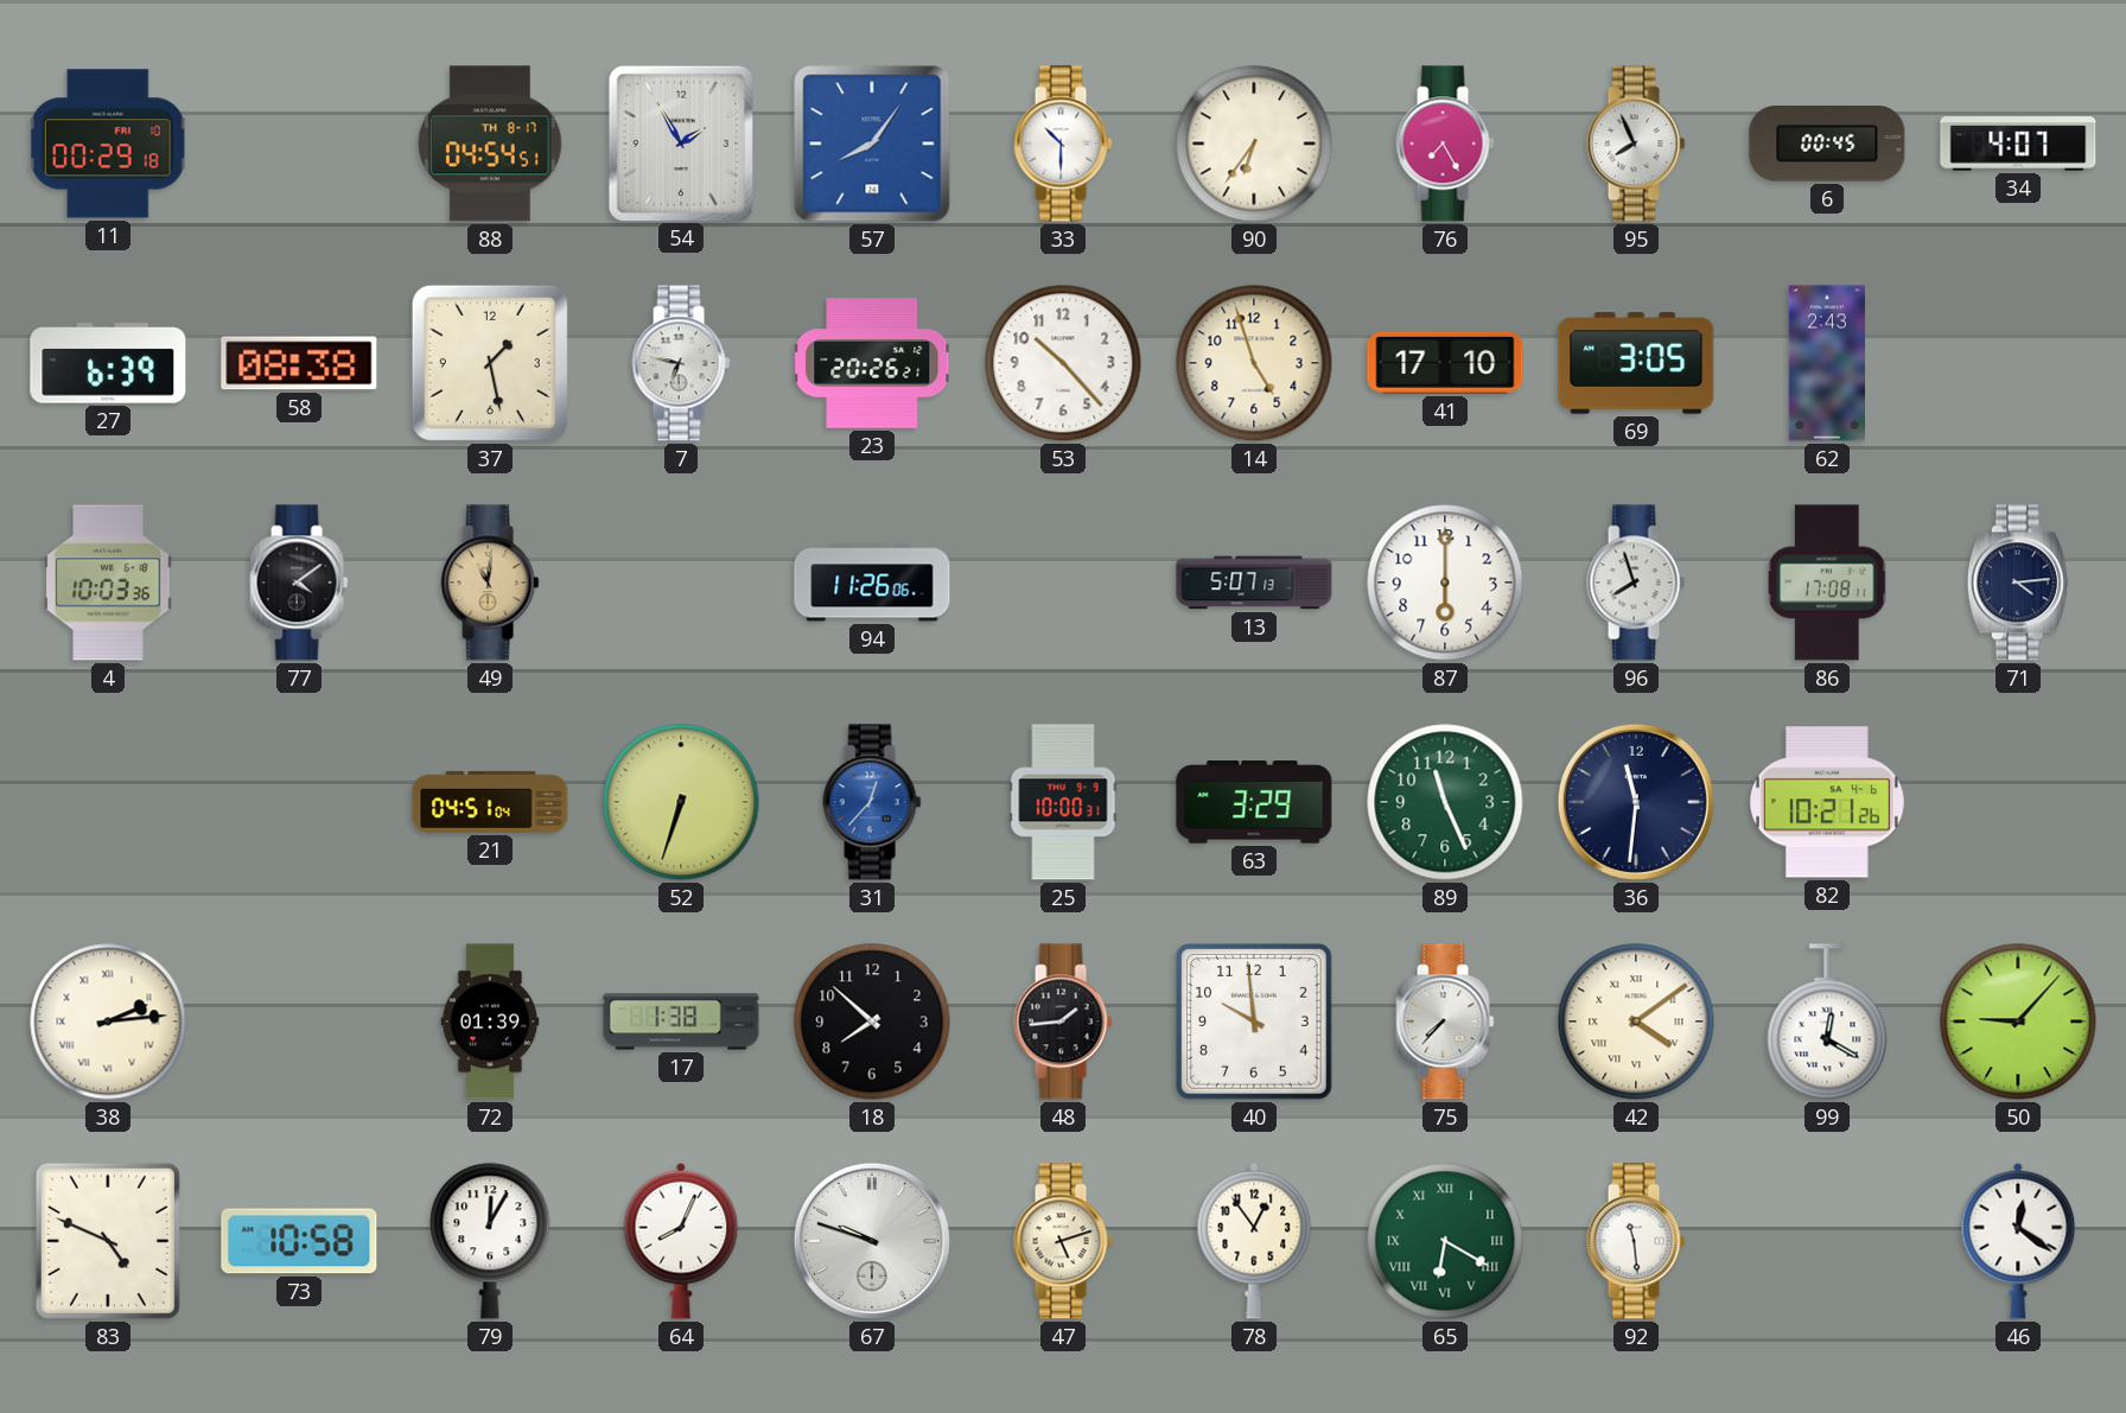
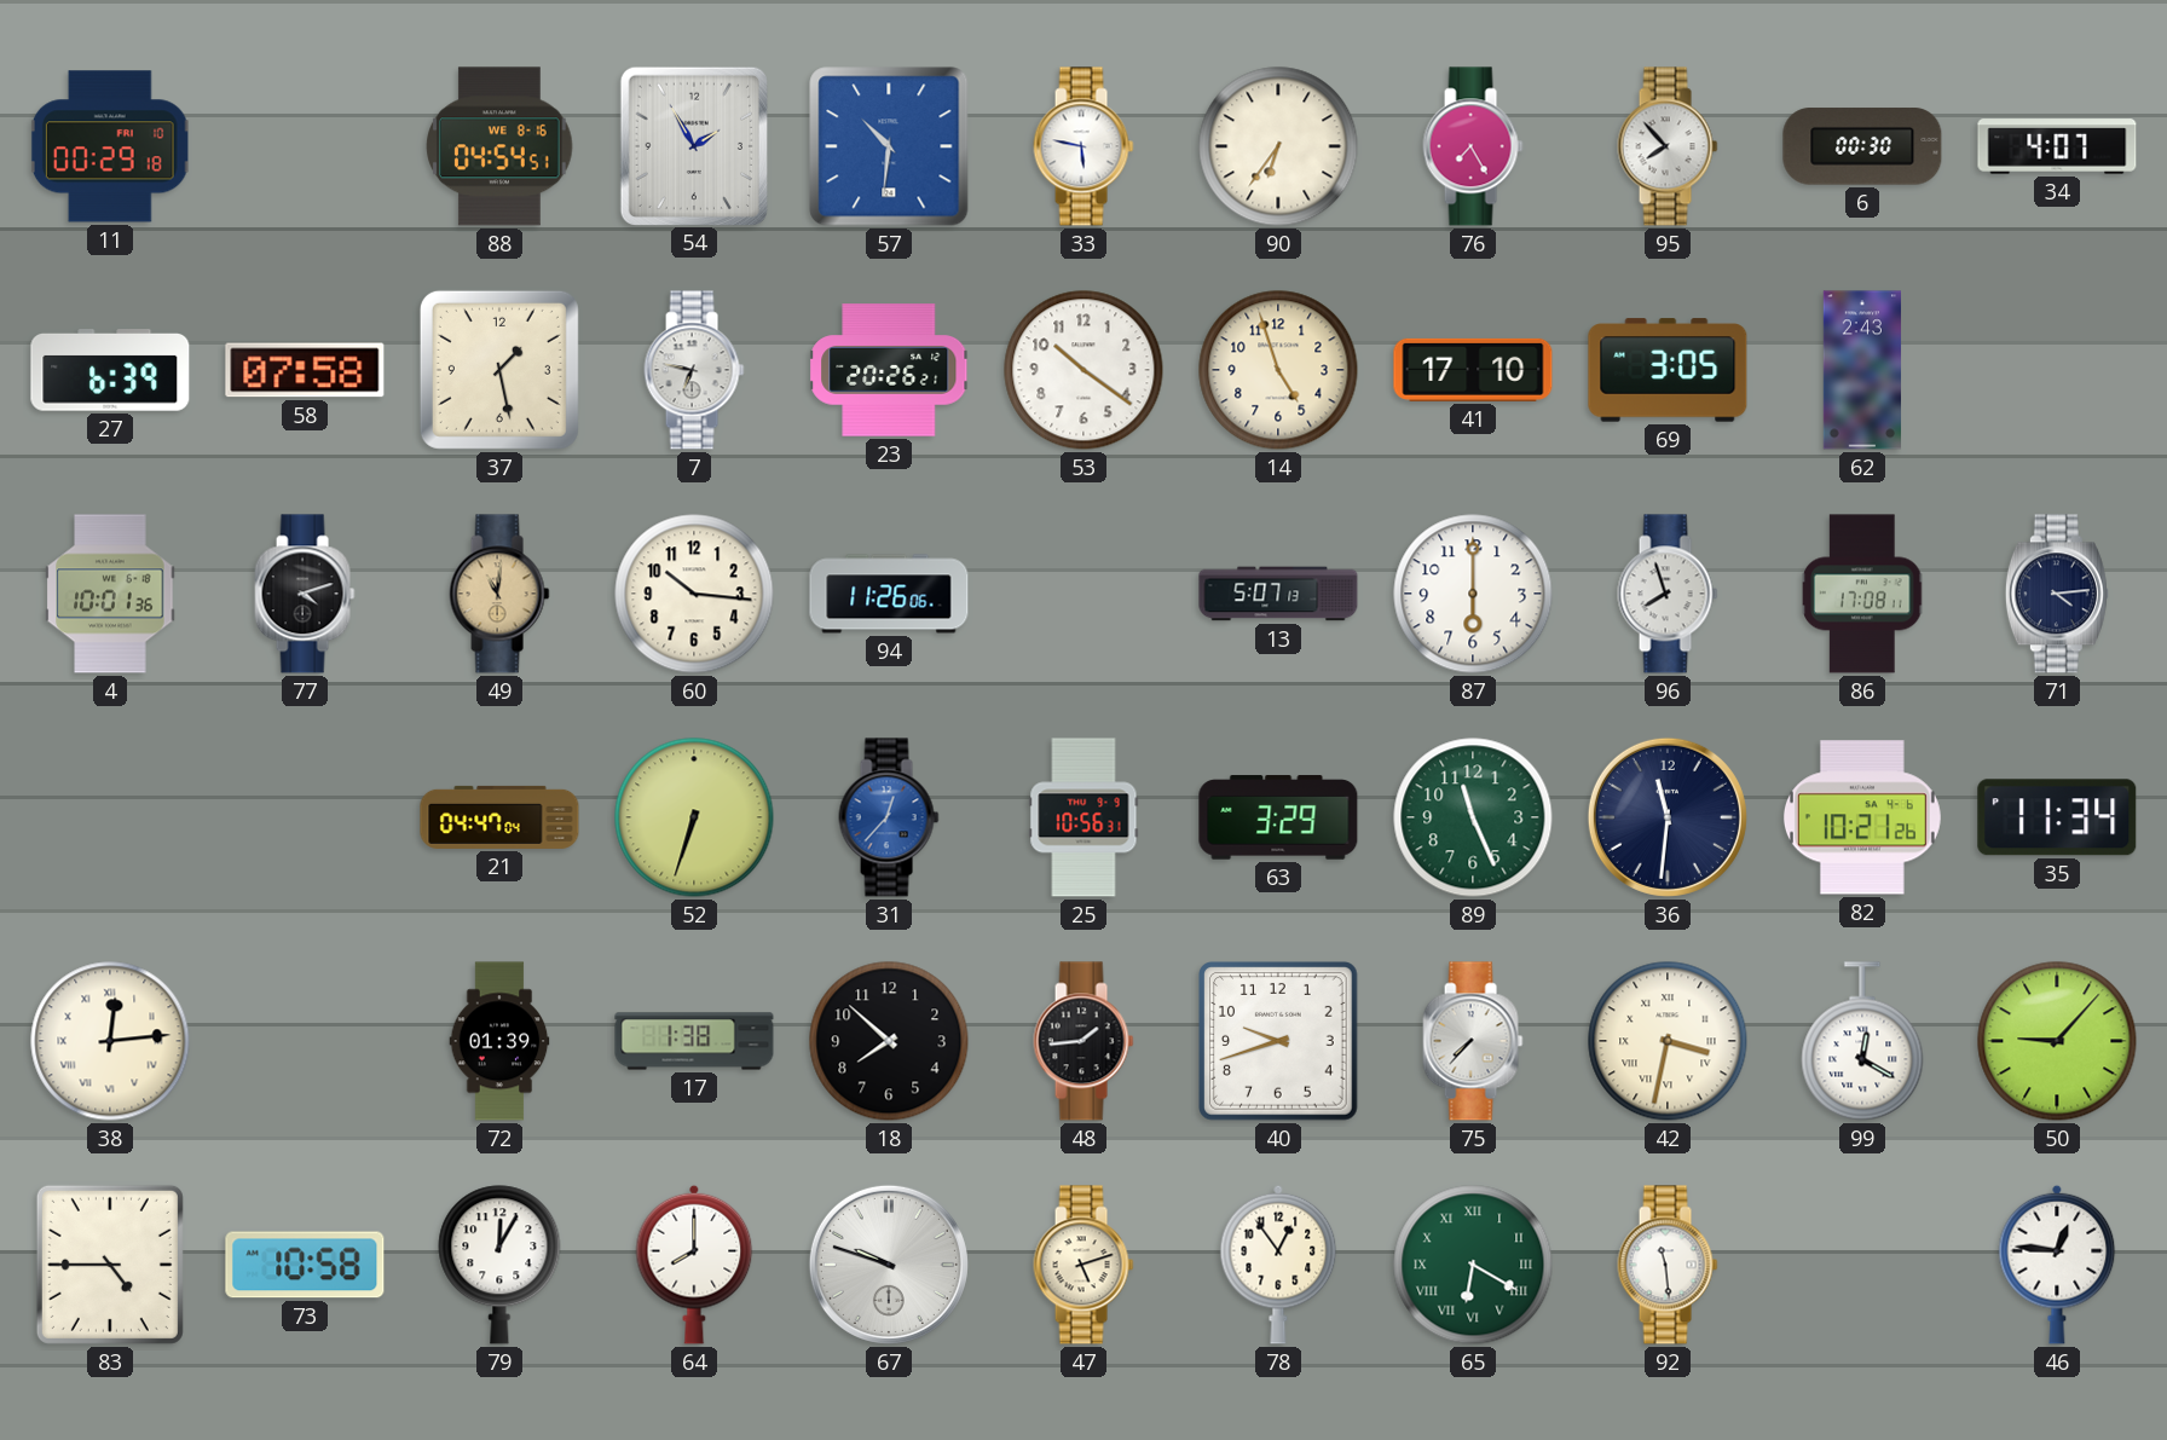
88 date: TH 8-17 -> WE 8-16
57: 8:06 -> 10:31
33: 10:30 -> 5:47
95: 7:56 -> 7:53
6: 00:45 -> 00:30
58: 08:38 -> 07:58
53: 10:23 -> 10:21
4: 10:03 -> 10:01
77: 4:09 -> 4:12
60: none -> 10:16
21: 04:51 -> 04:47
25: 10:00 -> 10:56
35: none -> 11:34
38: 2:14 -> 12:14
40: 9:59 -> 9:42
42: 4:09 -> 3:32
83: 4:49 -> 4:45
64: 8:04 -> 8:00
46: 12:21 -> 12:46
